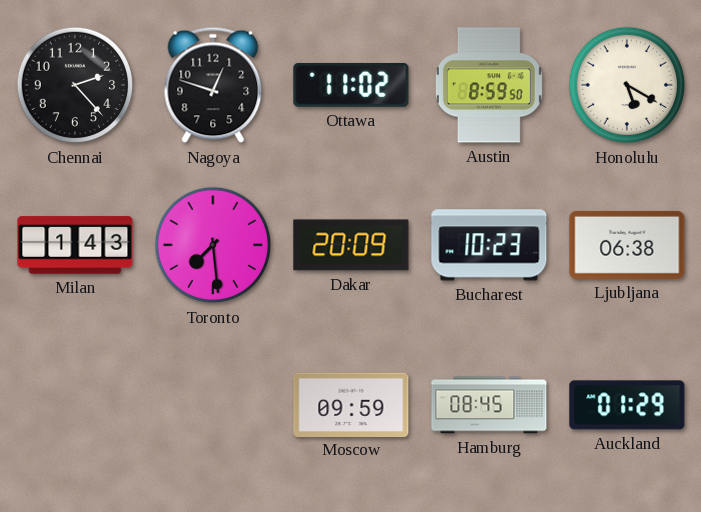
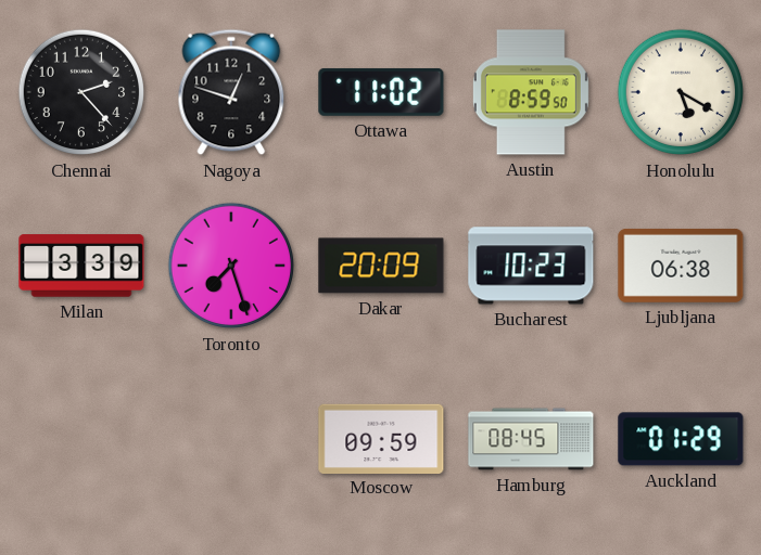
Milan: 1:43 -> 3:39
Toronto: 7:29 -> 7:27
